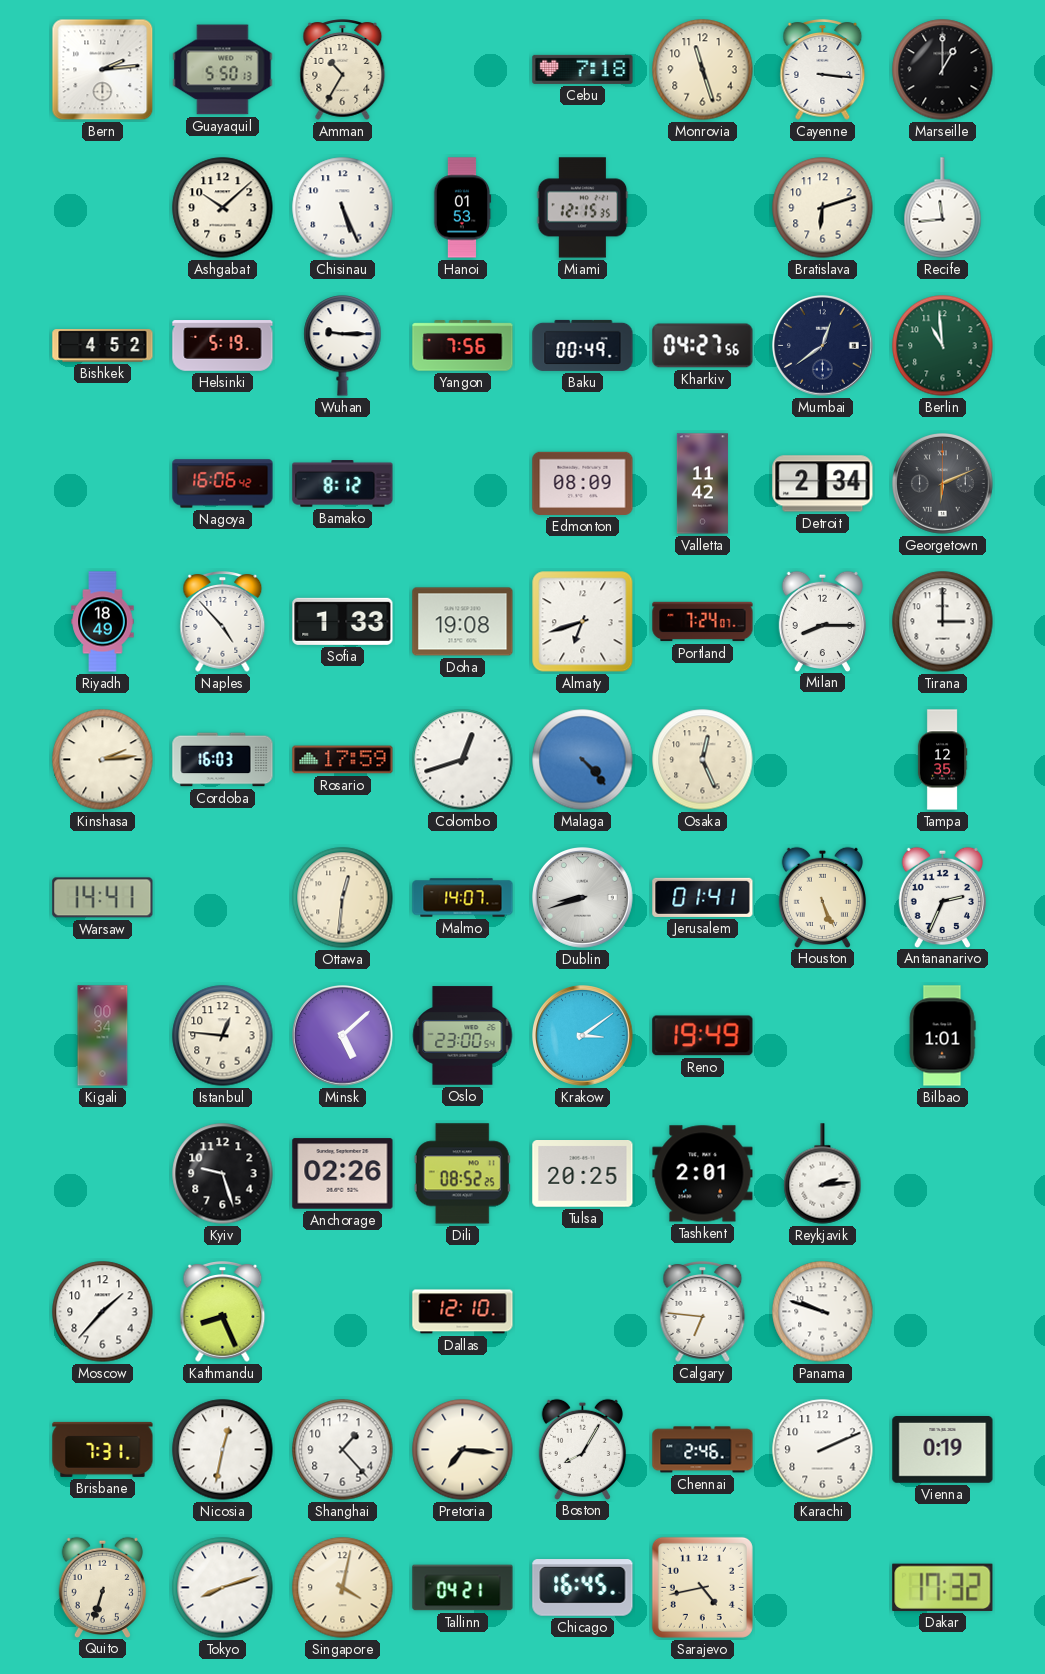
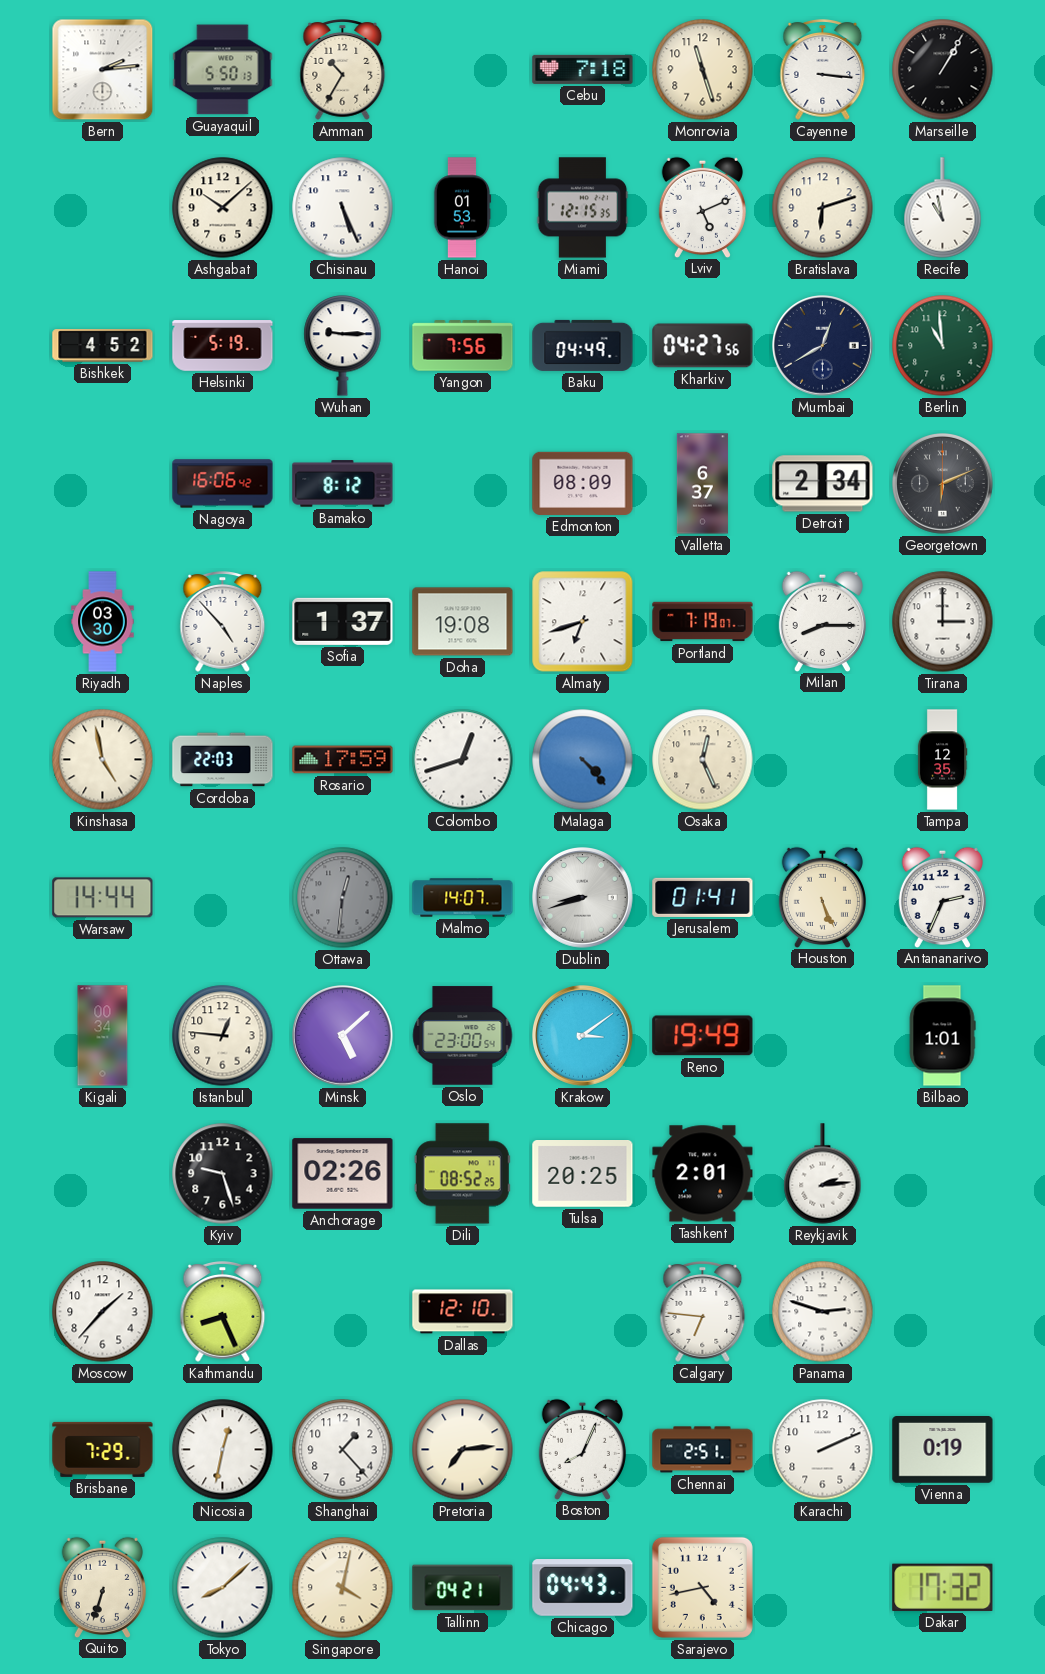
Marseille: 1:00 -> 1:05
Lviv: none -> 5:11
Recife: 11:44 -> 10:58
Baku: 00:49 -> 04:49
Mumbai: 12:39 -> 12:40
Valletta: 11:42 -> 6:37
Riyadh: 18:49 -> 03:30
Sofia: 1:33 -> 1:37
Portland: 7:24 -> 7:19
Kinshasa: 2:14 -> 4:58
Cordoba: 16:03 -> 22:03
Warsaw: 14:41 -> 14:44
Ottawa dial: cream -> grey
Panama: 9:48 -> 2:48
Brisbane: 7:31 -> 7:29
Pretoria: 7:16 -> 7:14
Boston: 8:05 -> 8:04
Chennai: 2:46 -> 2:51
Tokyo: 8:12 -> 8:08
Chicago: 16:45 -> 04:43
